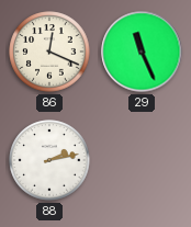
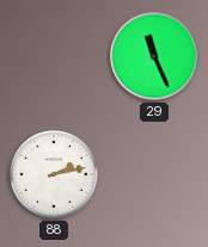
86: 12:19 -> none
